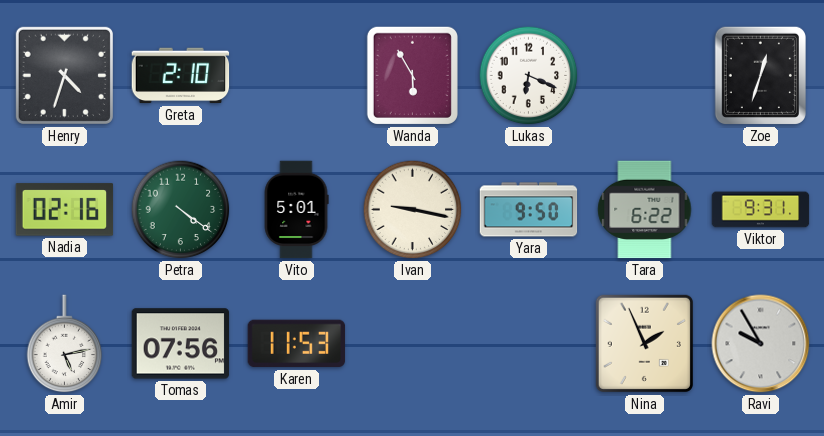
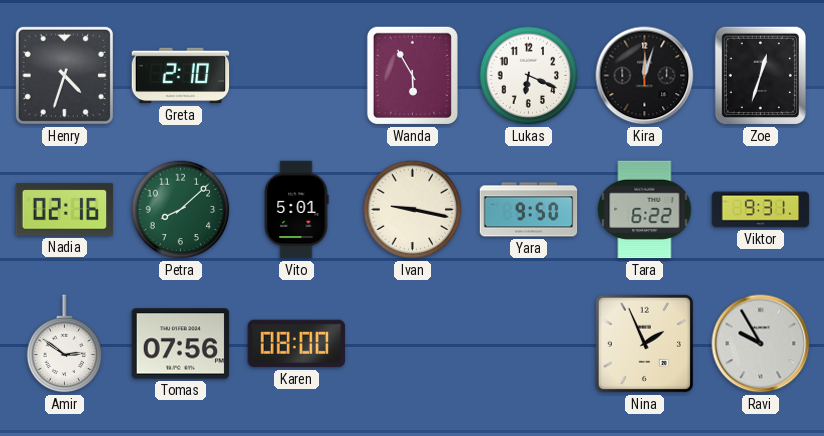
Kira: none -> 12:03
Petra: 4:21 -> 8:08
Amir: 5:13 -> 2:51
Karen: 11:53 -> 08:00
